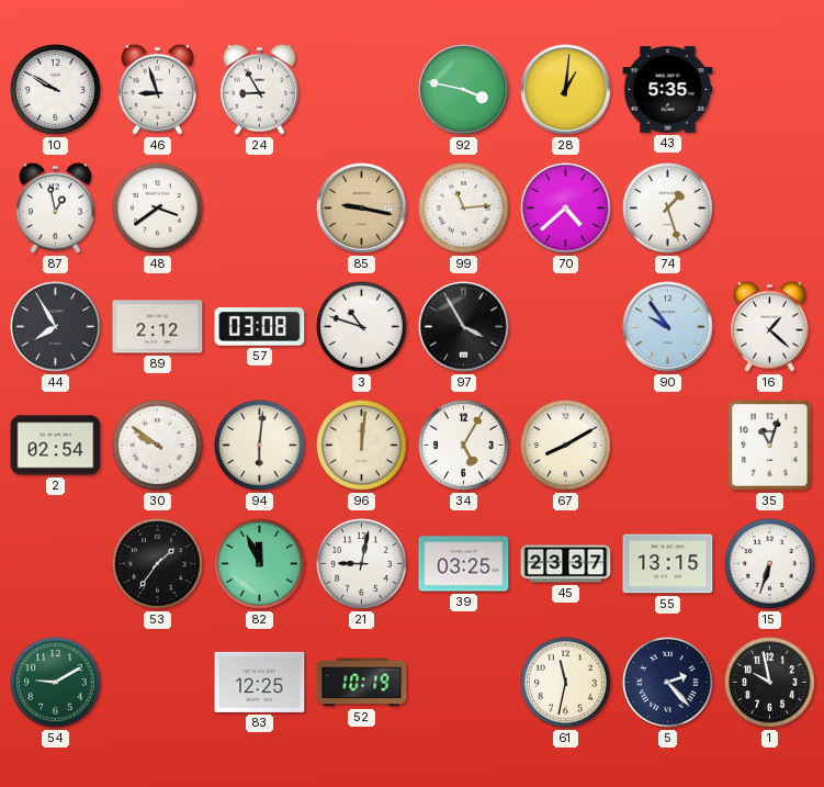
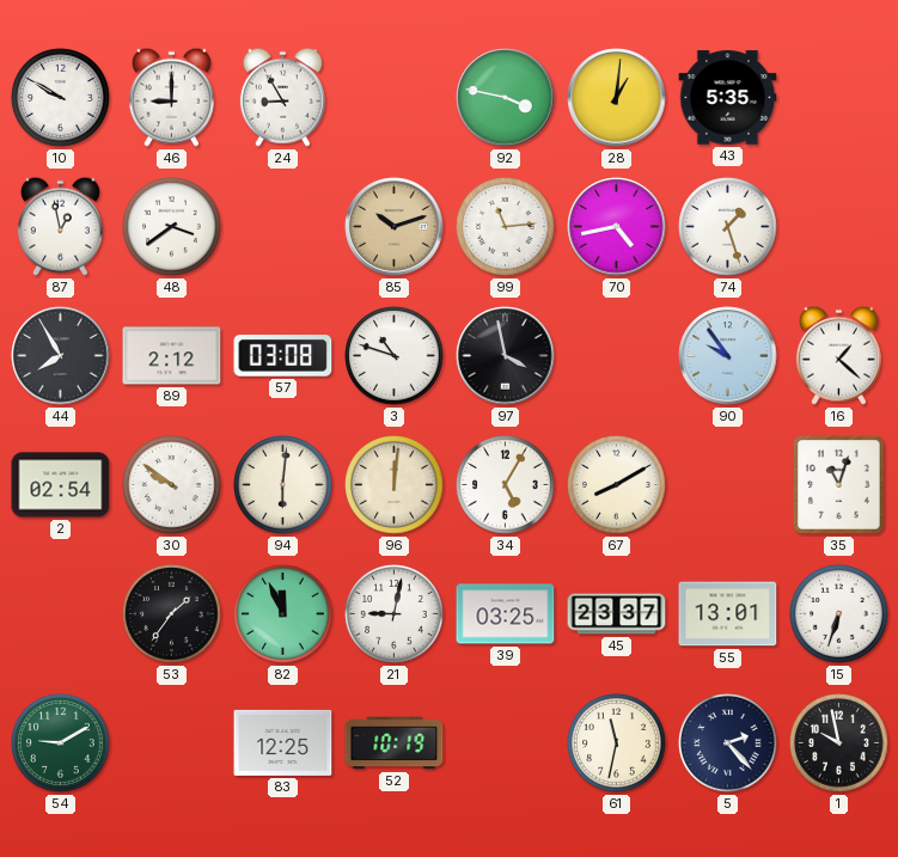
46: 8:57 -> 9:00
85: 9:17 -> 10:12
70: 4:38 -> 4:43
97: 3:55 -> 3:58
55: 13:15 -> 13:01
